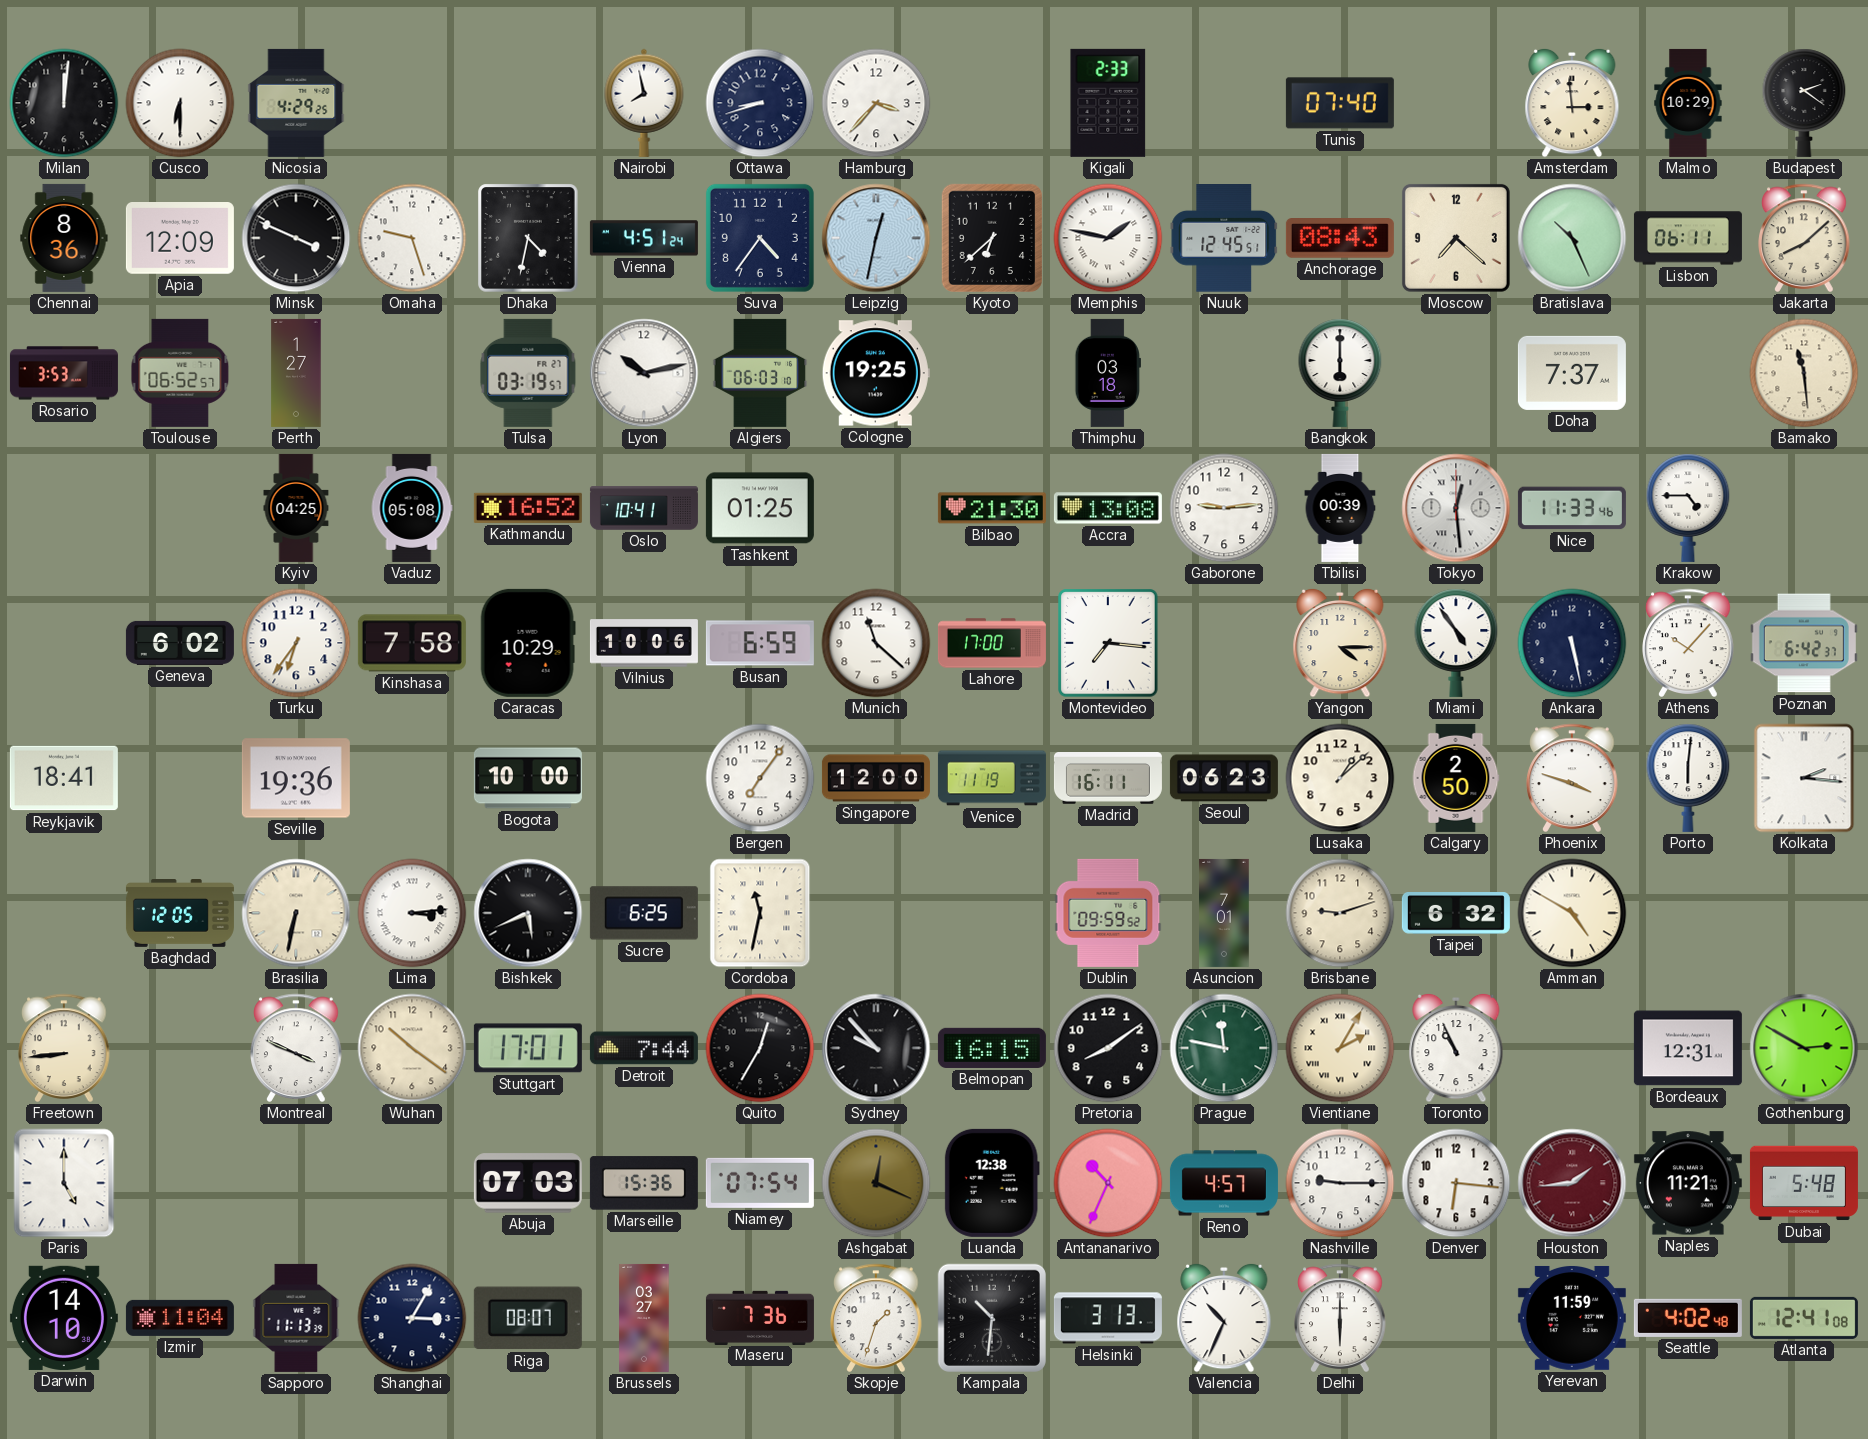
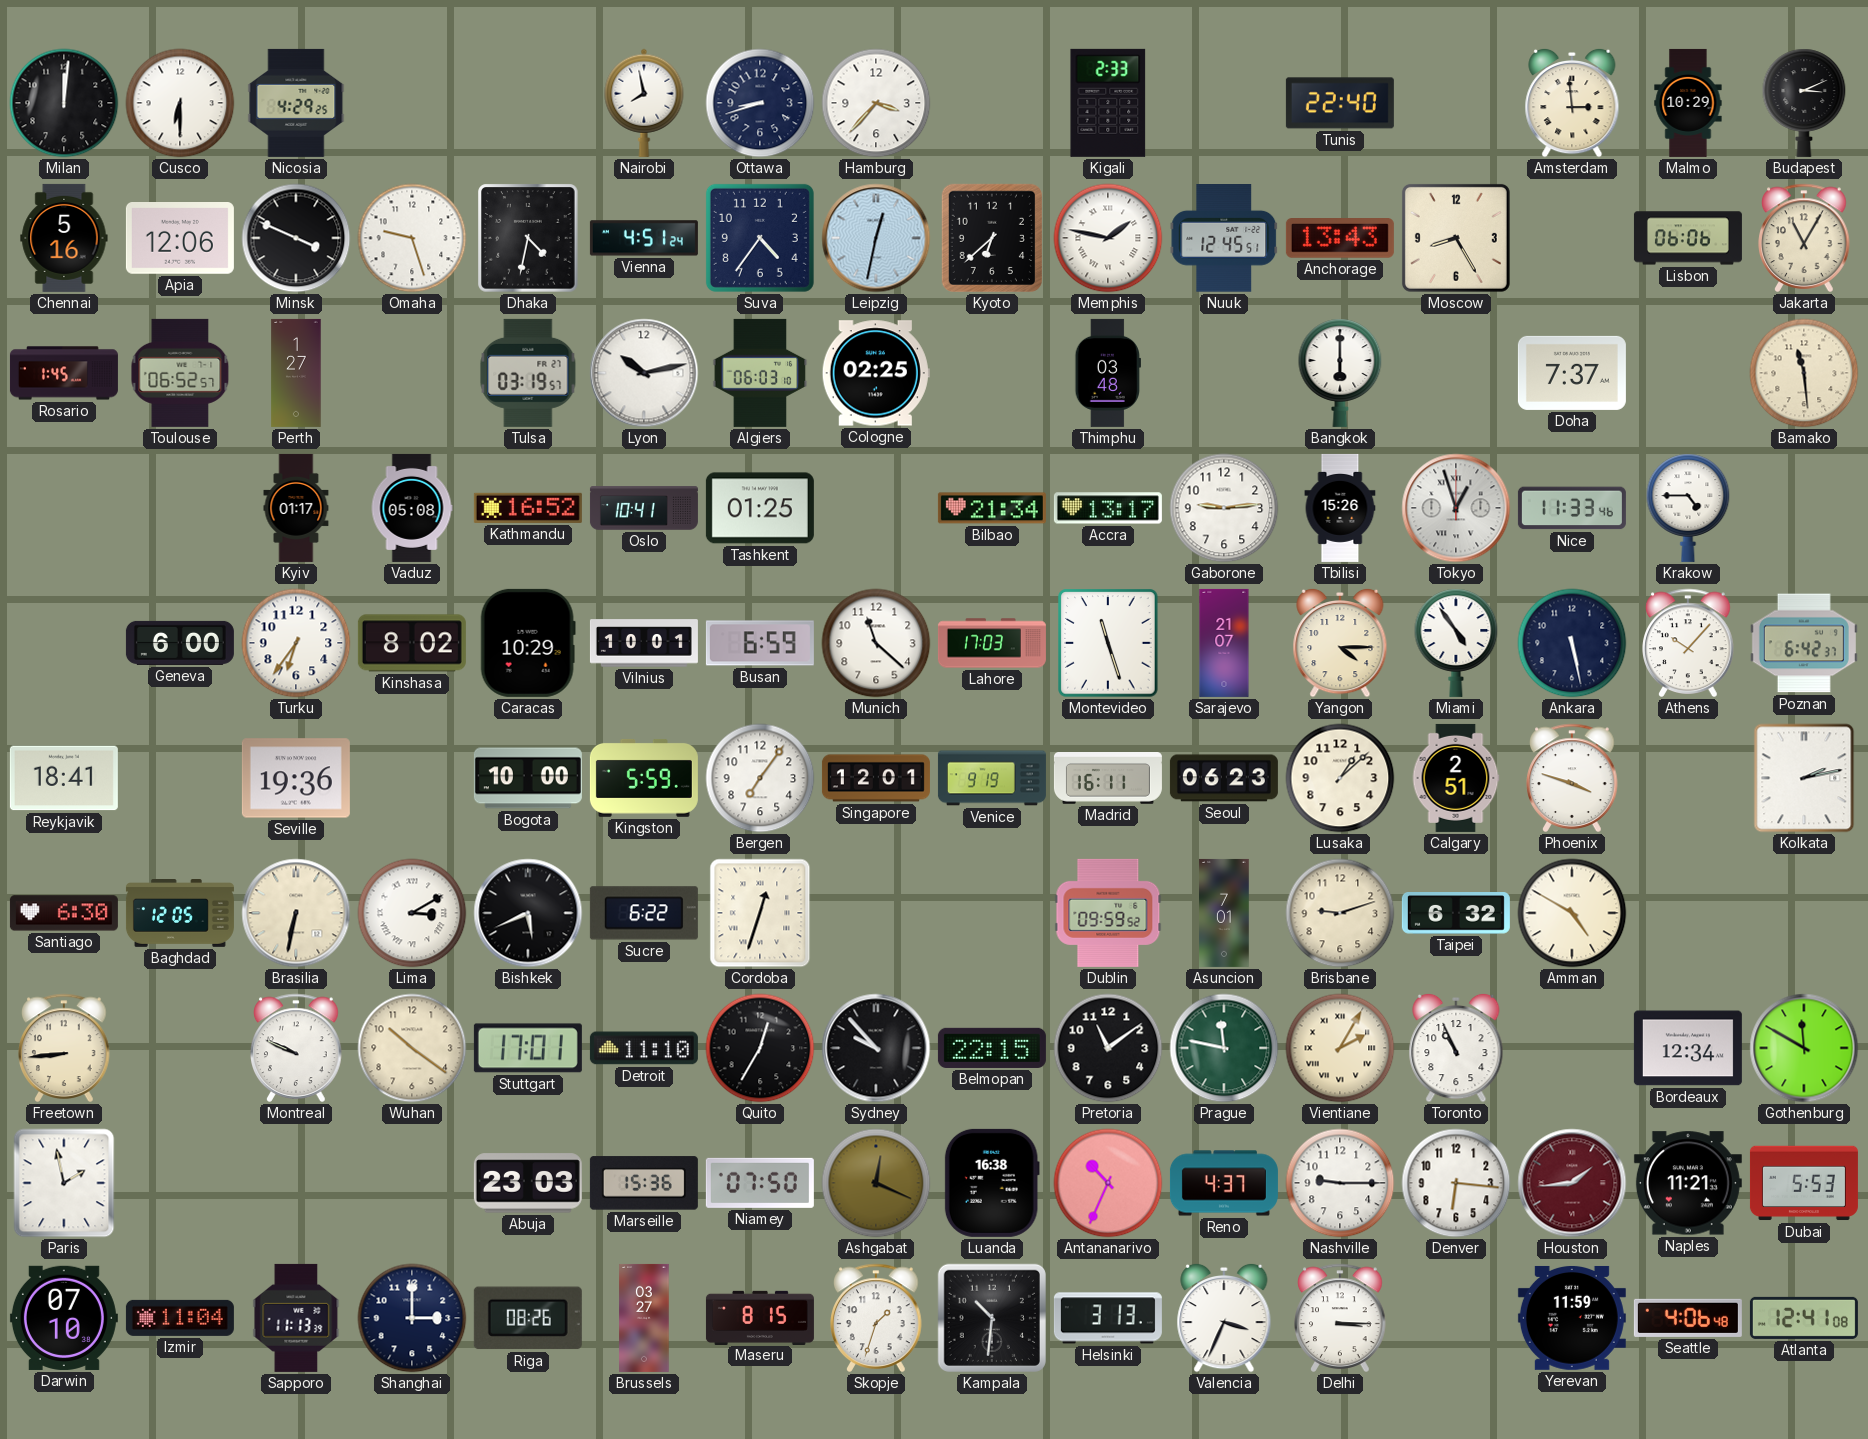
Tunis: 07:40 -> 22:40
Budapest: 2:21 -> 3:11
Chennai: 8:36 -> 5:16
Apia: 12:09 -> 12:06
Anchorage: 08:43 -> 13:43
Moscow: 7:22 -> 8:25
Bratislava: 10:26 -> none
Lisbon: 06:11 -> 06:06
Jakarta: 8:08 -> 11:05
Rosario: 3:53 -> 1:45
Cologne: 19:25 -> 02:25
Thimphu: 03:18 -> 03:48
Kyiv: 04:25 -> 01:17
Bilbao: 21:30 -> 21:34
Accra: 13:08 -> 13:17
Tbilisi: 00:39 -> 15:26
Tokyo: 12:29 -> 12:57
Geneva: 6:02 -> 6:00
Kinshasa: 7:58 -> 8:02
Vilnius: 10:06 -> 10:01
Lahore: 17:00 -> 17:03
Montevideo: 7:16 -> 11:27
Sarajevo: none -> 21:07
Kingston: none -> 5:59
Singapore: 12:00 -> 12:01
Venice: 11:19 -> 9:19
Calgary: 2:50 -> 2:51
Porto: 6:01 -> none
Kolkata: 2:16 -> 2:13
Santiago: none -> 6:30
Lima: 3:14 -> 3:10
Sucre: 6:25 -> 6:22
Cordoba: 11:32 -> 12:33
Montreal: 3:49 -> 9:49
Detroit: 7:44 -> 11:10
Belmopan: 16:15 -> 22:15
Pretoria: 8:09 -> 11:09
Bordeaux: 12:31 -> 12:34
Gothenburg: 2:50 -> 11:50
Paris: 5:00 -> 1:58
Abuja: 07:03 -> 23:03
Niamey: 07:54 -> 07:50
Luanda: 12:38 -> 16:38
Reno: 4:57 -> 4:37
Dubai: 5:48 -> 5:53
Darwin: 14:10 -> 07:10
Shanghai: 3:05 -> 3:00
Riga: 08:07 -> 08:26
Maseru: 7:36 -> 8:15
Valencia: 10:34 -> 3:34
Delhi: 6:00 -> 3:15
Seattle: 4:02 -> 4:06
